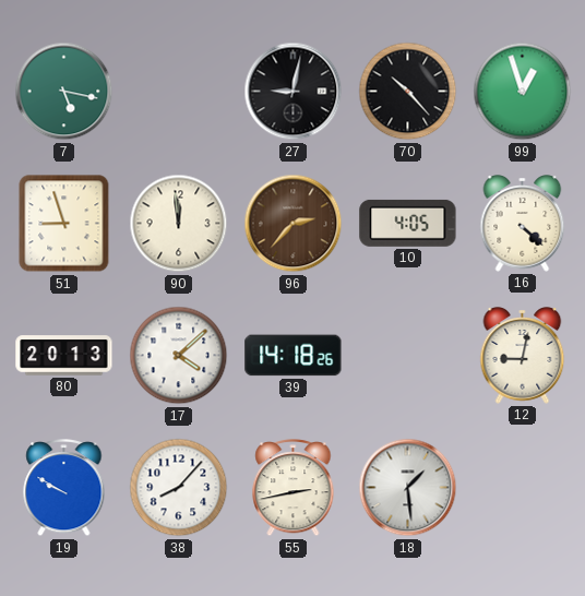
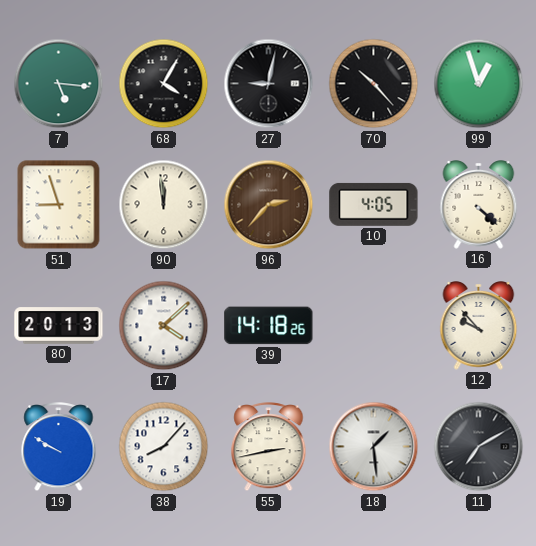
7: 5:17 -> 5:16
68: none -> 4:05
12: 9:02 -> 9:53
11: none -> 7:10
